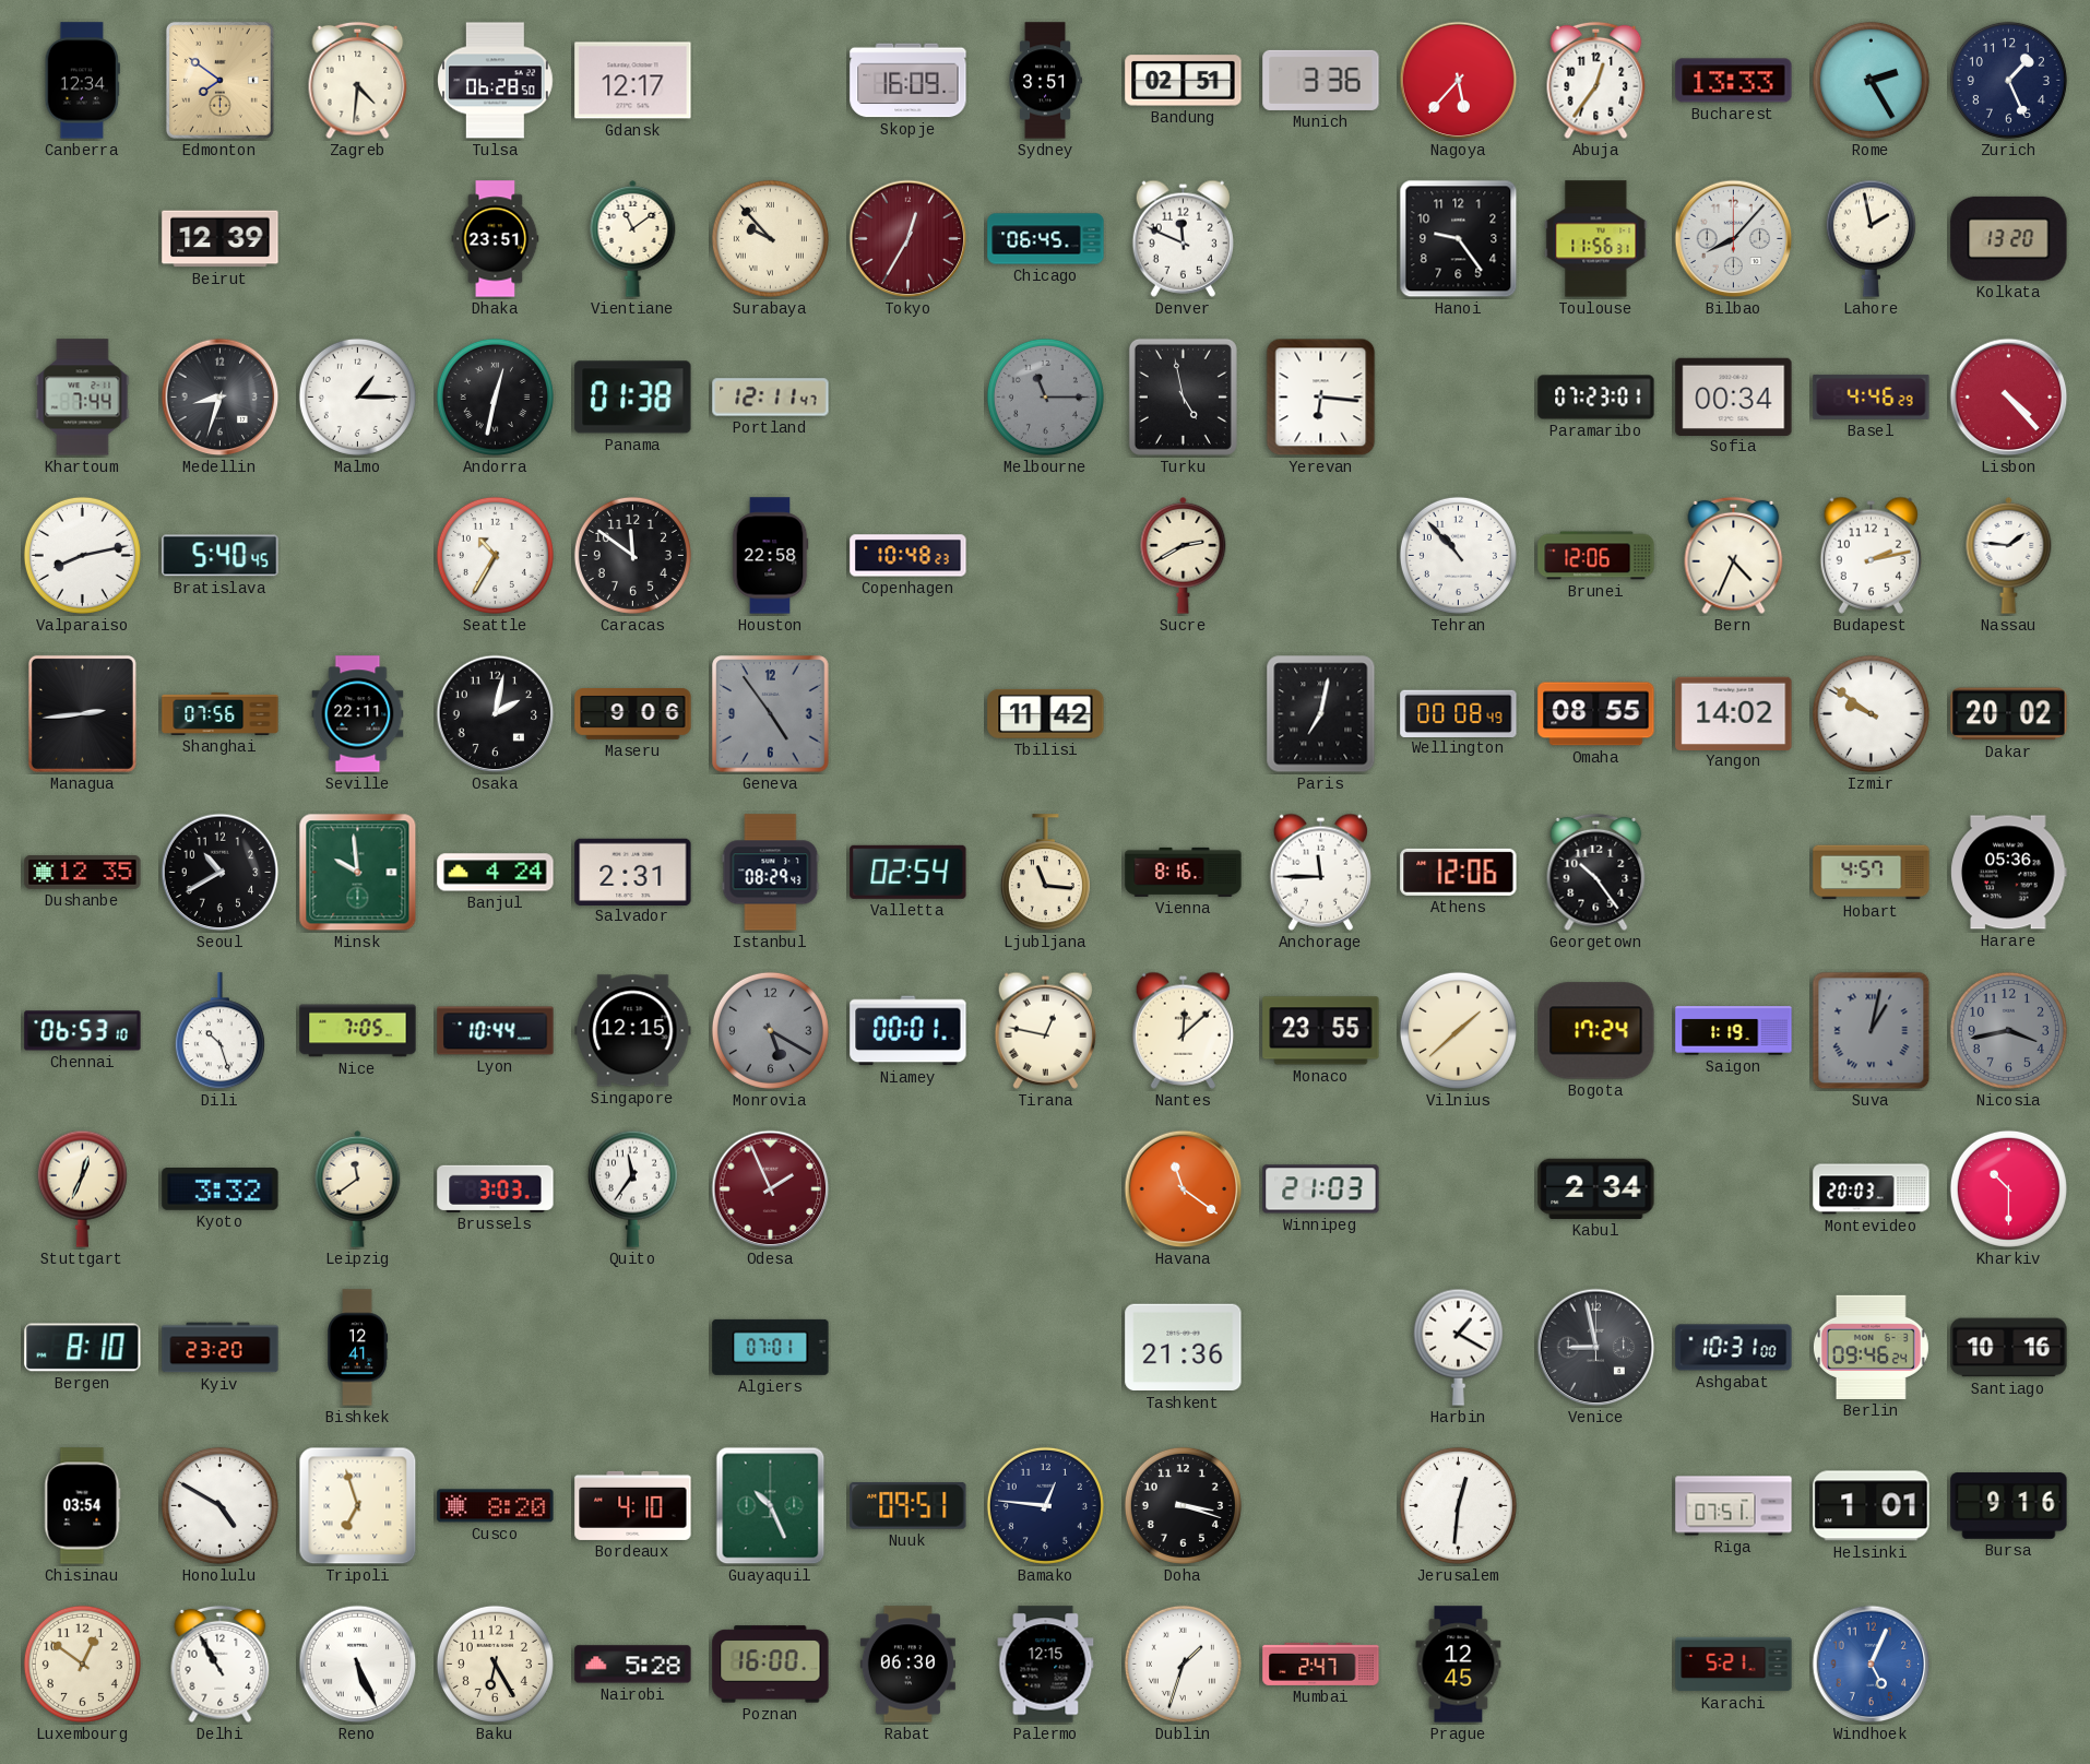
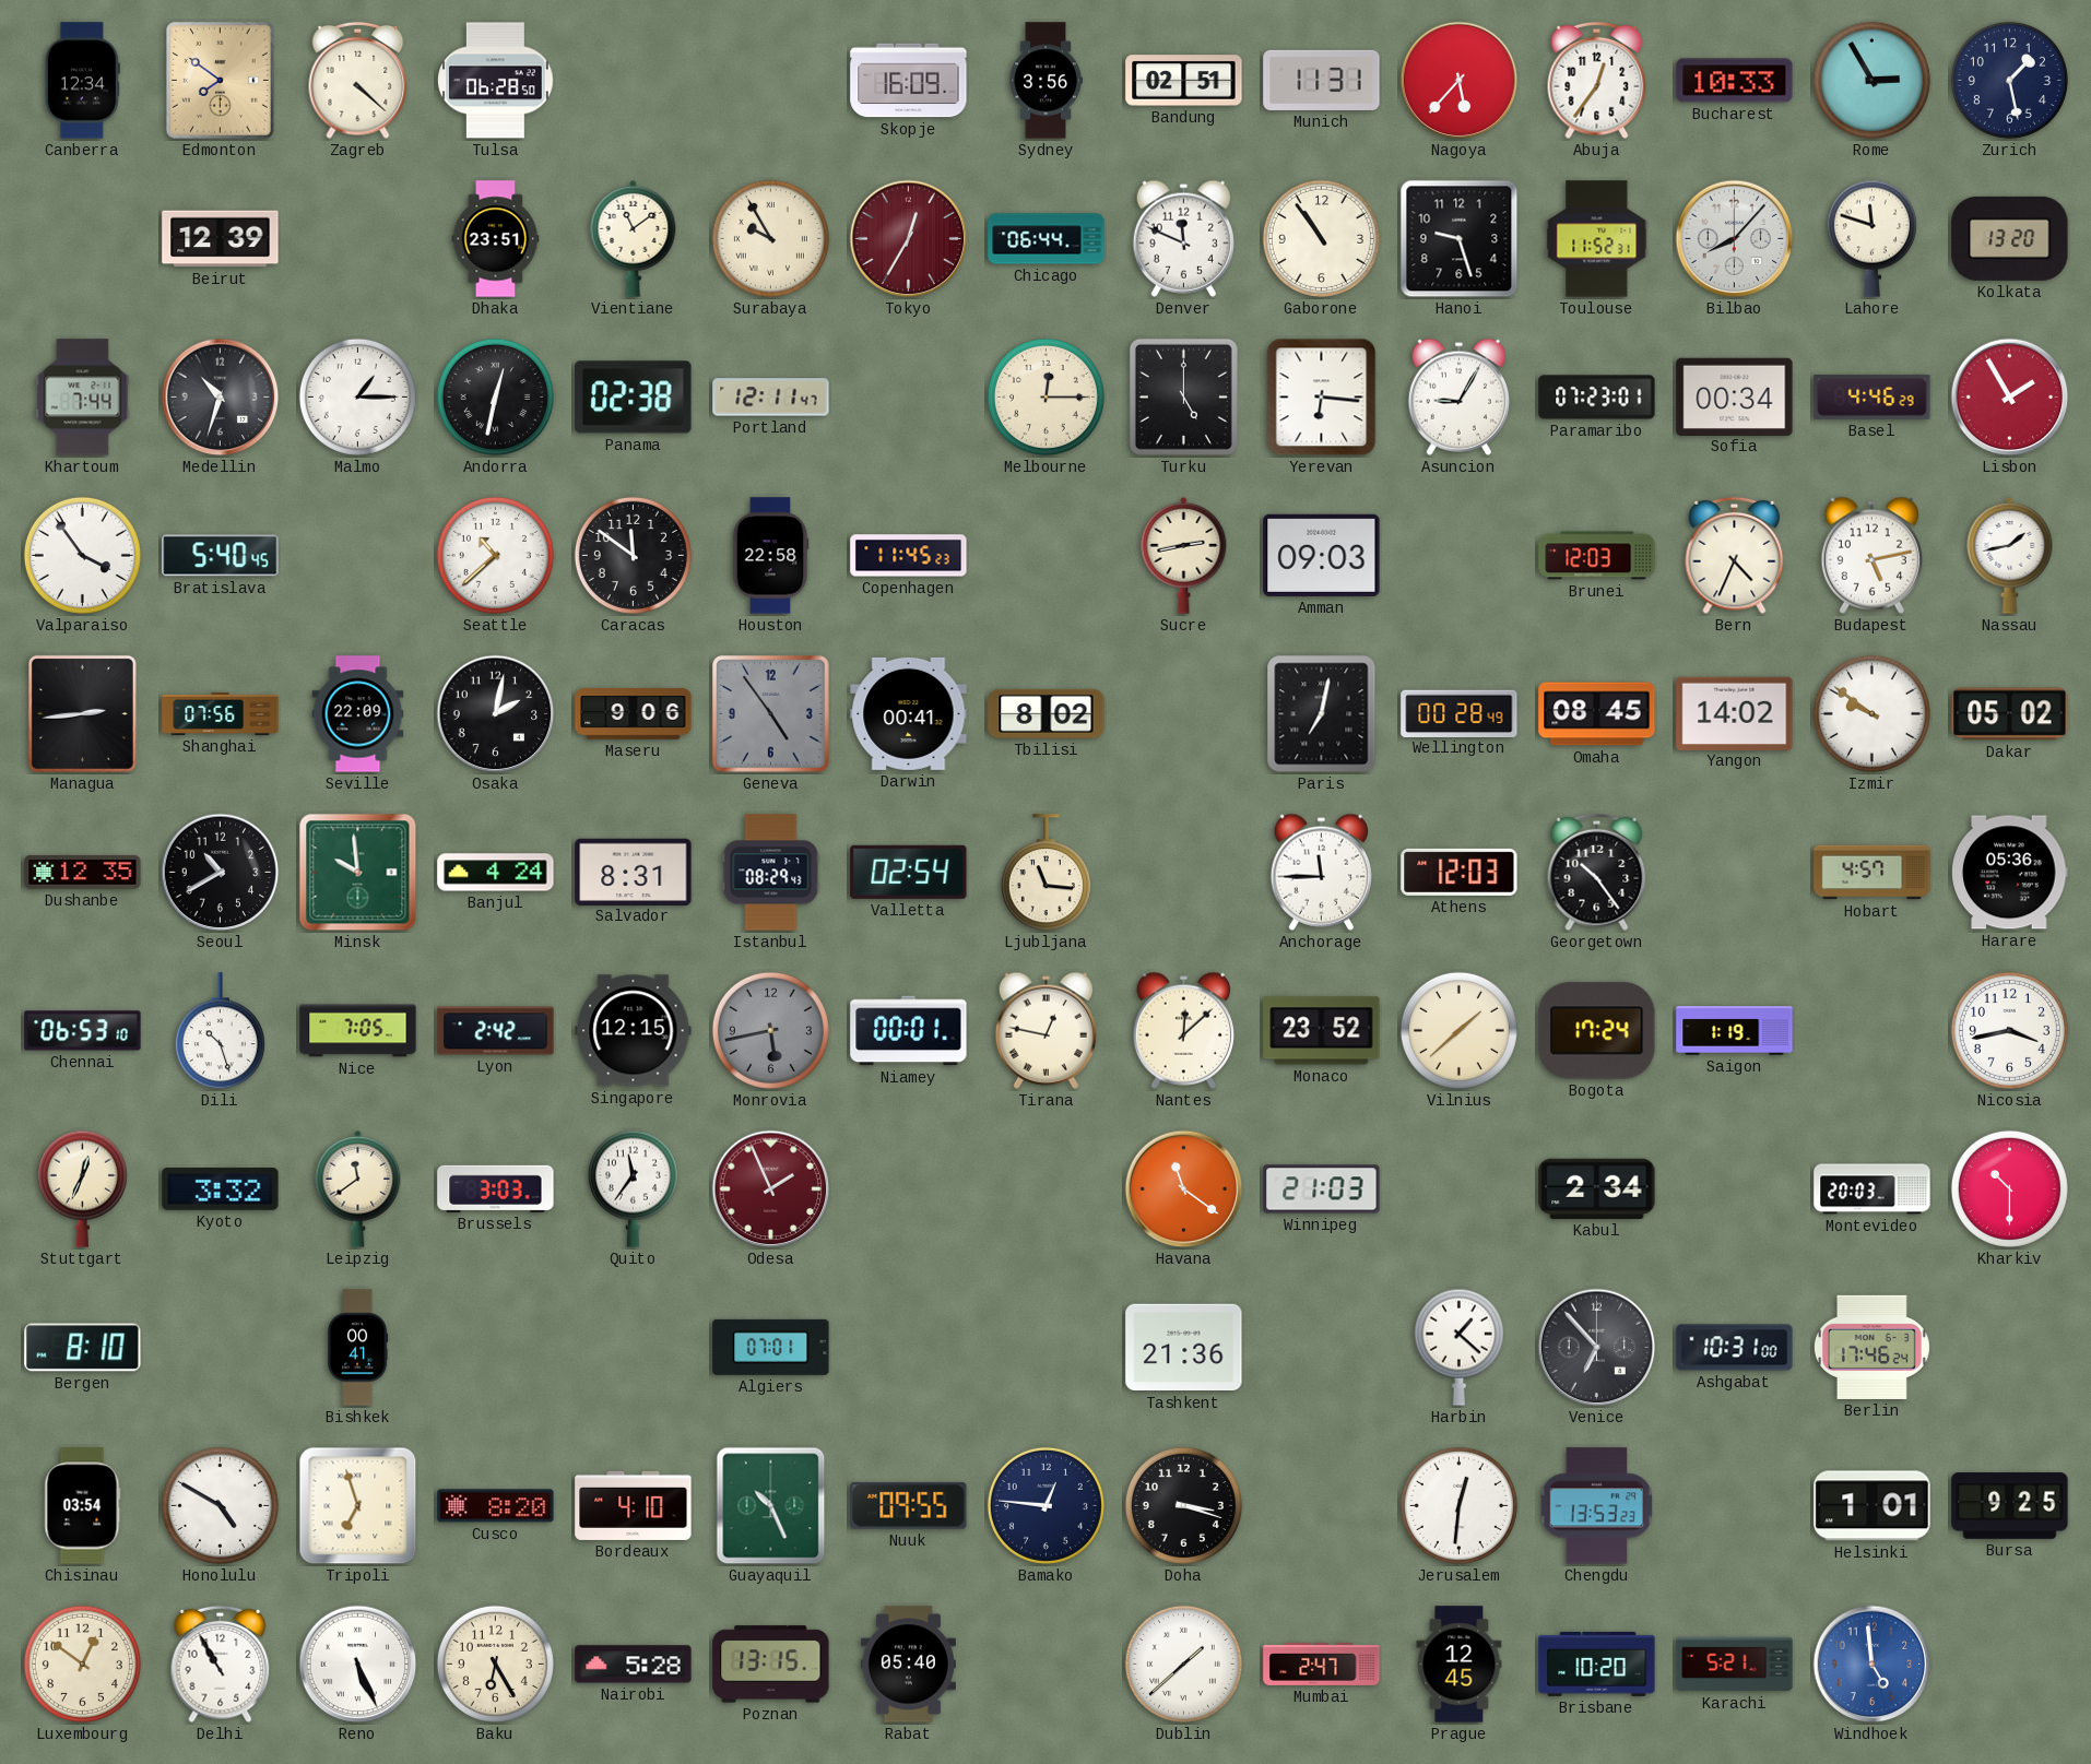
Zagreb: 4:31 -> 4:22
Gdansk: 12:17 -> none
Sydney: 3:51 -> 3:56
Munich: 3:36 -> 11:31
Bucharest: 13:33 -> 10:33
Rome: 2:25 -> 2:55
Zurich: 1:26 -> 1:28
Surabaya: 9:53 -> 9:55
Chicago: 06:45 -> 06:44
Gaborone: none -> 10:54
Hanoi: 9:24 -> 9:27
Toulouse: 11:56 -> 11:52
Lahore: 1:58 -> 11:48
Medellin: 8:33 -> 10:33
Panama: 01:38 -> 02:38
Melbourne: 11:15 -> 12:15
Melbourne dial: grey -> cream
Turku: 4:58 -> 5:00
Asuncion: none -> 9:05
Lisbon: 4:23 -> 1:55
Valparaiso: 8:13 -> 3:54
Seattle: 10:35 -> 10:38
Copenhagen: 10:48 -> 11:45
Sucre: 2:40 -> 2:43
Amman: none -> 09:03
Tehran: 10:53 -> none
Brunei: 12:06 -> 12:03
Budapest: 2:13 -> 5:13
Nassau: 1:46 -> 1:43
Seville: 22:11 -> 22:09
Darwin: none -> 00:41
Tbilisi: 11:42 -> 8:02
Wellington: 00:08 -> 00:28
Omaha: 08:55 -> 08:45
Dakar: 20:02 -> 05:02
Salvador: 2:31 -> 8:31
Vienna: 8:16 -> none
Athens: 12:06 -> 12:03
Lyon: 10:44 -> 2:42
Monrovia: 5:20 -> 5:43
Monaco: 23:55 -> 23:52
Suva: 1:02 -> none
Nicosia dial: grey -> white
Kyiv: 23:20 -> none
Bishkek: 12:41 -> 00:41
Harbin: 1:20 -> 1:22
Venice: 8:58 -> 6:53
Berlin: 09:46 -> 17:46
Santiago: 10:16 -> none
Nuuk: 09:51 -> 09:55
Chengdu: none -> 13:53
Riga: 07:51 -> none
Bursa: 9:16 -> 9:25
Poznan: 16:00 -> 13:15
Rabat: 06:30 -> 05:40
Palermo: 12:15 -> none
Dublin: 1:33 -> 1:38
Brisbane: none -> 10:20
Windhoek: 5:04 -> 4:59
